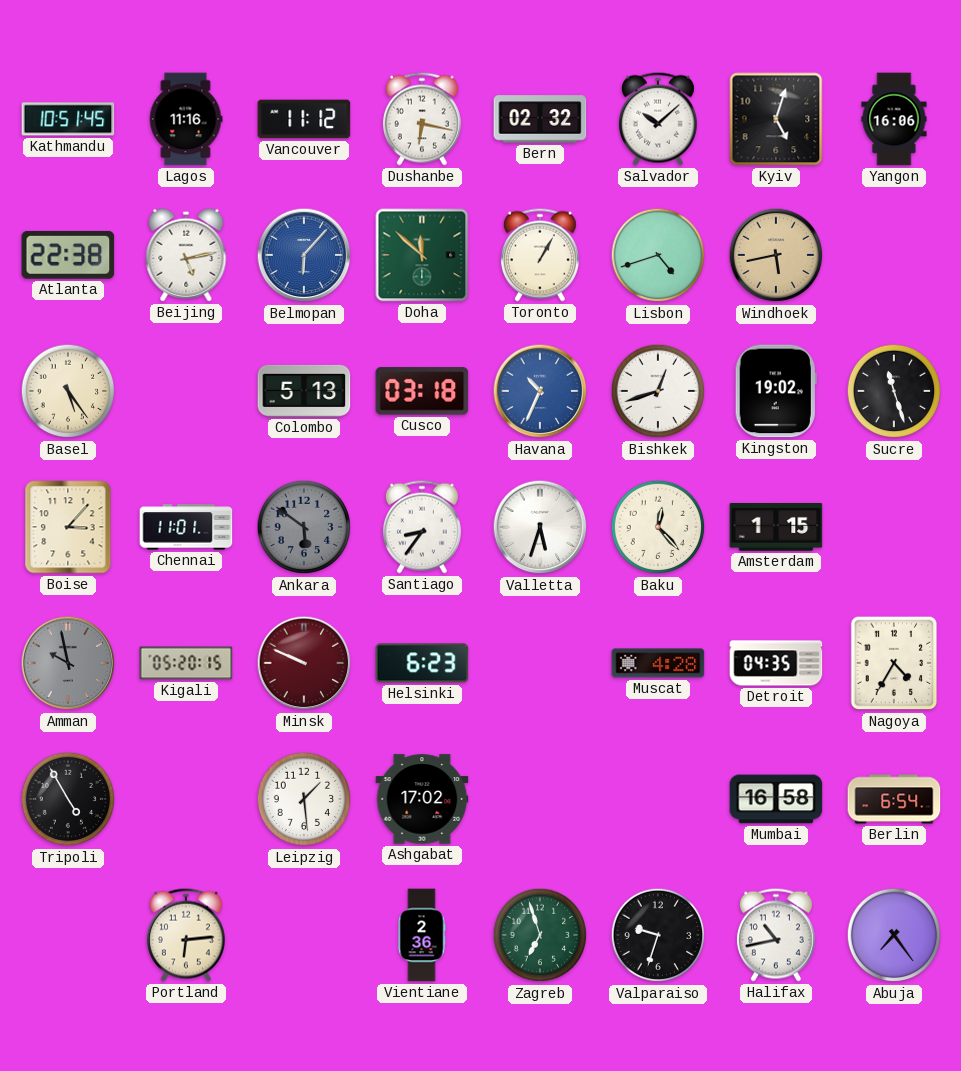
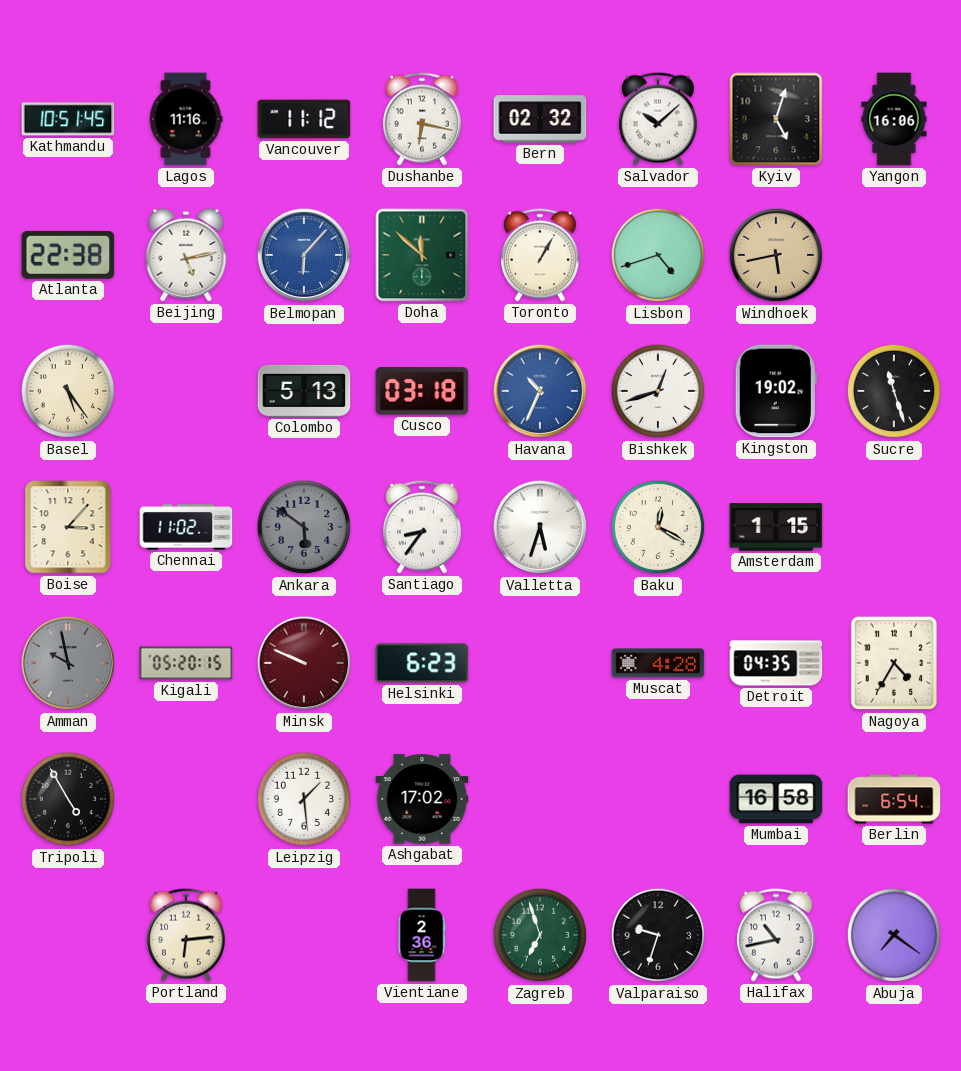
Chennai: 11:01 -> 11:02
Baku: 12:23 -> 12:20
Abuja: 7:24 -> 7:21
